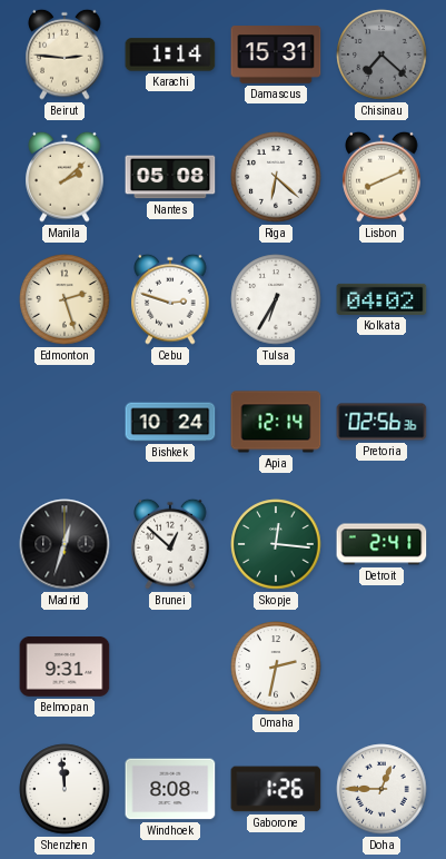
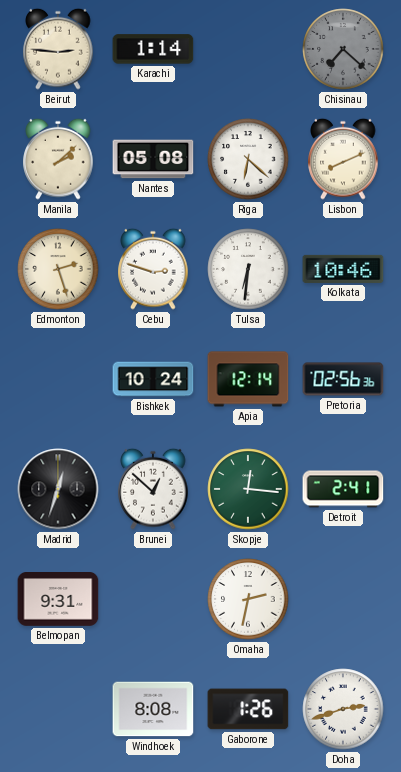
Damascus: 15:31 -> none
Tulsa: 6:35 -> 6:31
Kolkata: 04:02 -> 10:46
Shenzhen: 11:59 -> none
Doha: 12:45 -> 2:42
